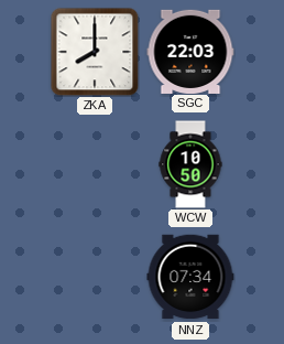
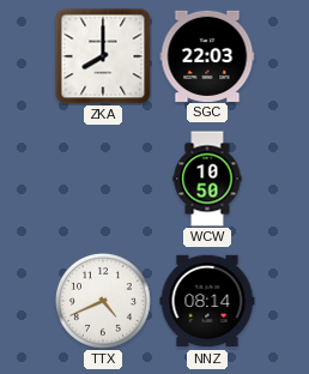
TTX: none -> 4:41
NNZ: 07:34 -> 08:14
